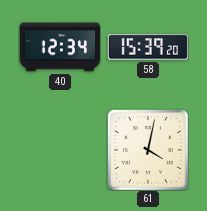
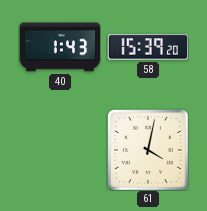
40: 12:34 -> 1:43
